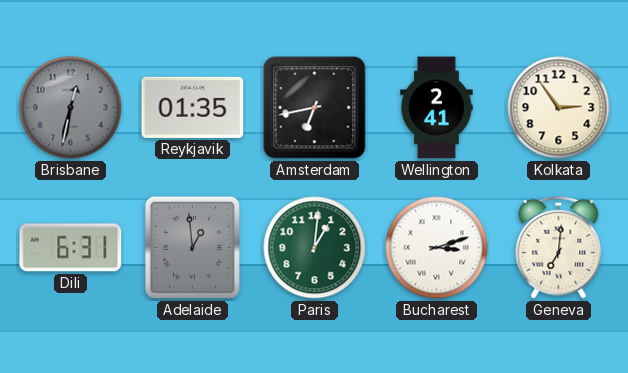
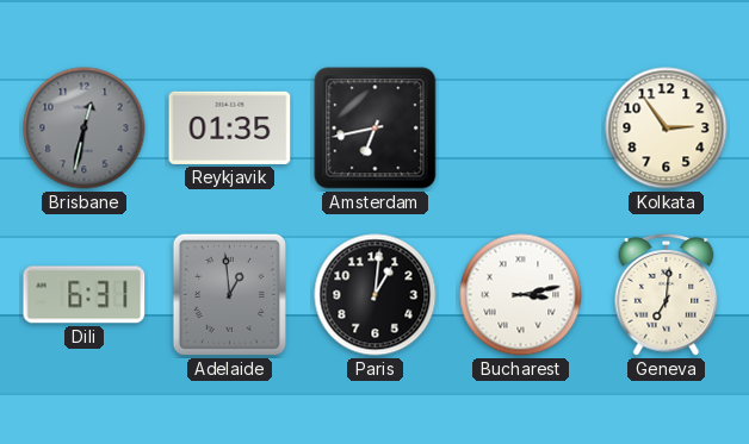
Wellington: 2:41 -> none
Paris dial: green -> black
Bucharest: 3:12 -> 3:13
